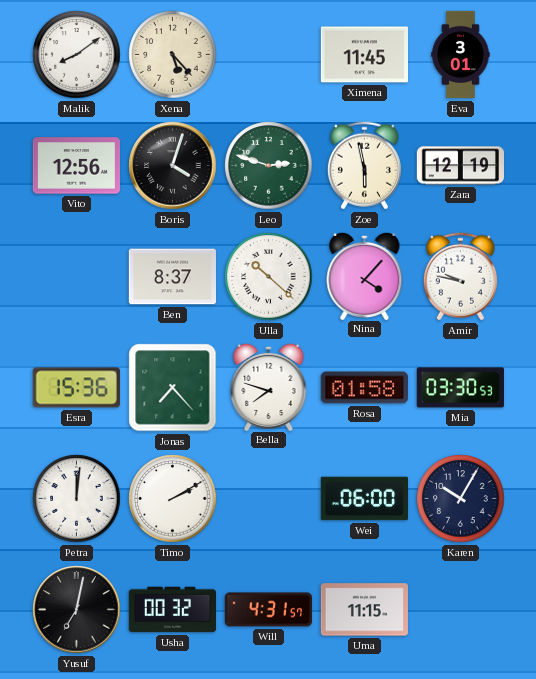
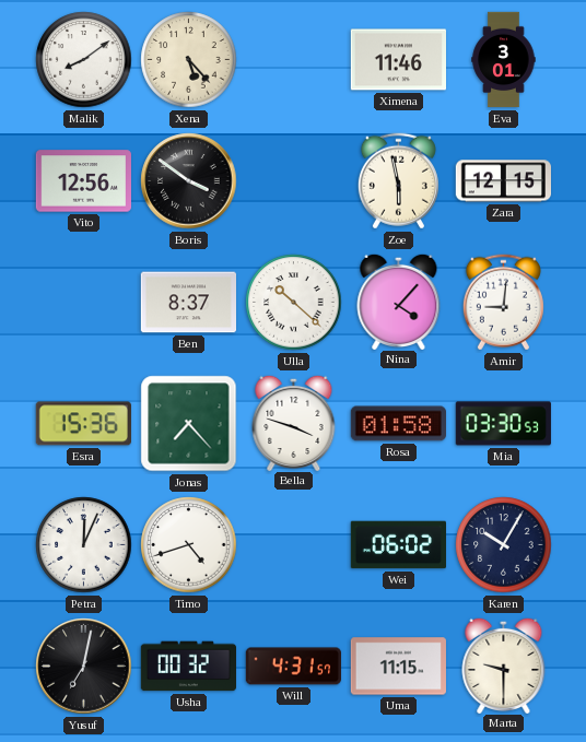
Ximena: 11:45 -> 11:46
Boris: 4:03 -> 3:51
Leo: 2:48 -> none
Zara: 12:19 -> 12:15
Amir: 9:47 -> 9:01
Bella: 7:48 -> 3:48
Petra: 12:01 -> 12:04
Timo: 2:10 -> 4:42
Wei: 06:00 -> 06:02
Marta: none -> 9:30
